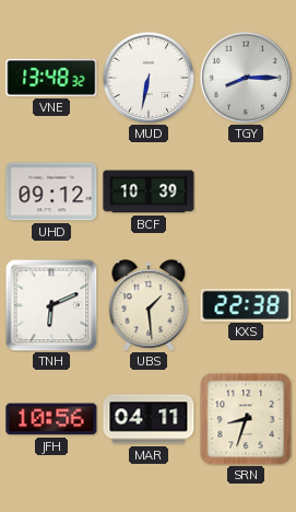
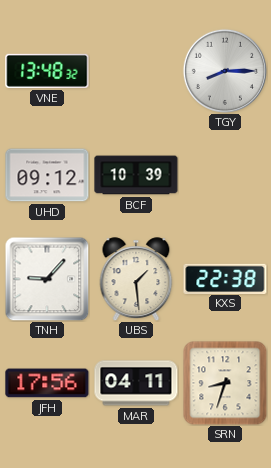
MUD: 6:32 -> none
TNH: 6:11 -> 9:07
JFH: 10:56 -> 17:56
